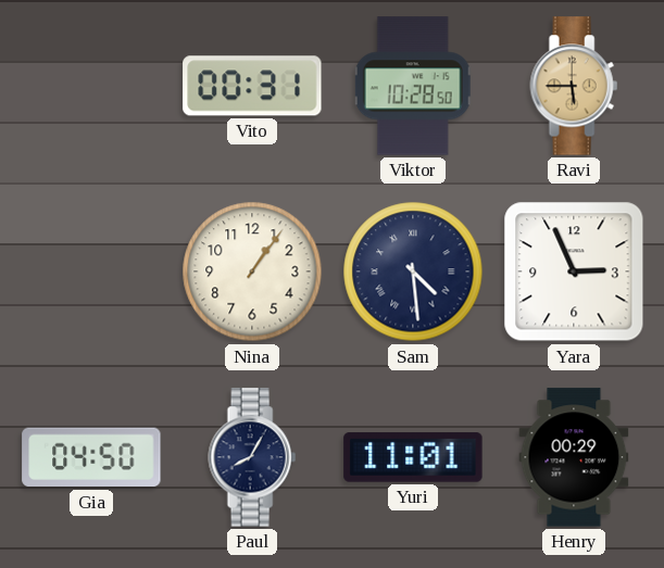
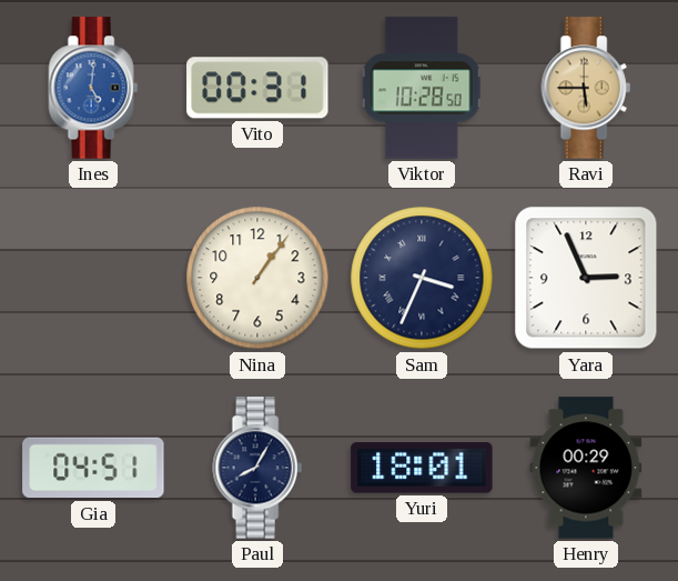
Ines: none -> 5:01
Sam: 4:29 -> 3:34
Gia: 04:50 -> 04:51
Yuri: 11:01 -> 18:01
